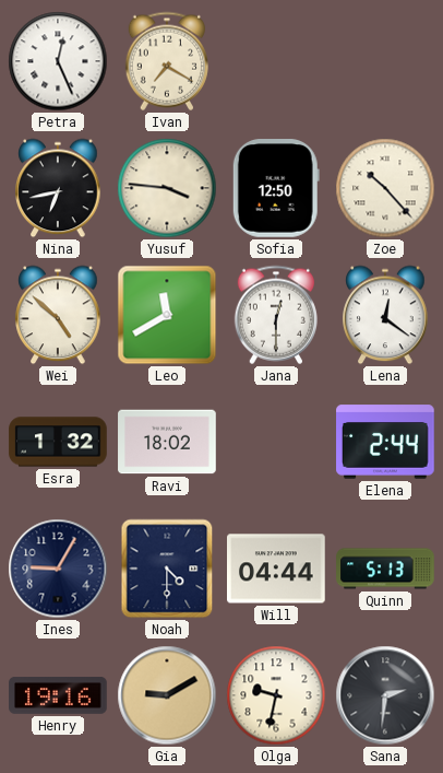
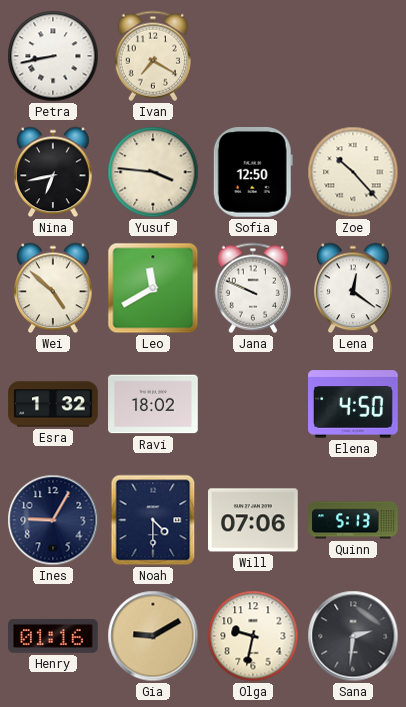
Petra: 12:26 -> 8:43
Jana: 12:30 -> 9:49
Elena: 2:44 -> 4:50
Will: 04:44 -> 07:06
Henry: 19:16 -> 01:16
